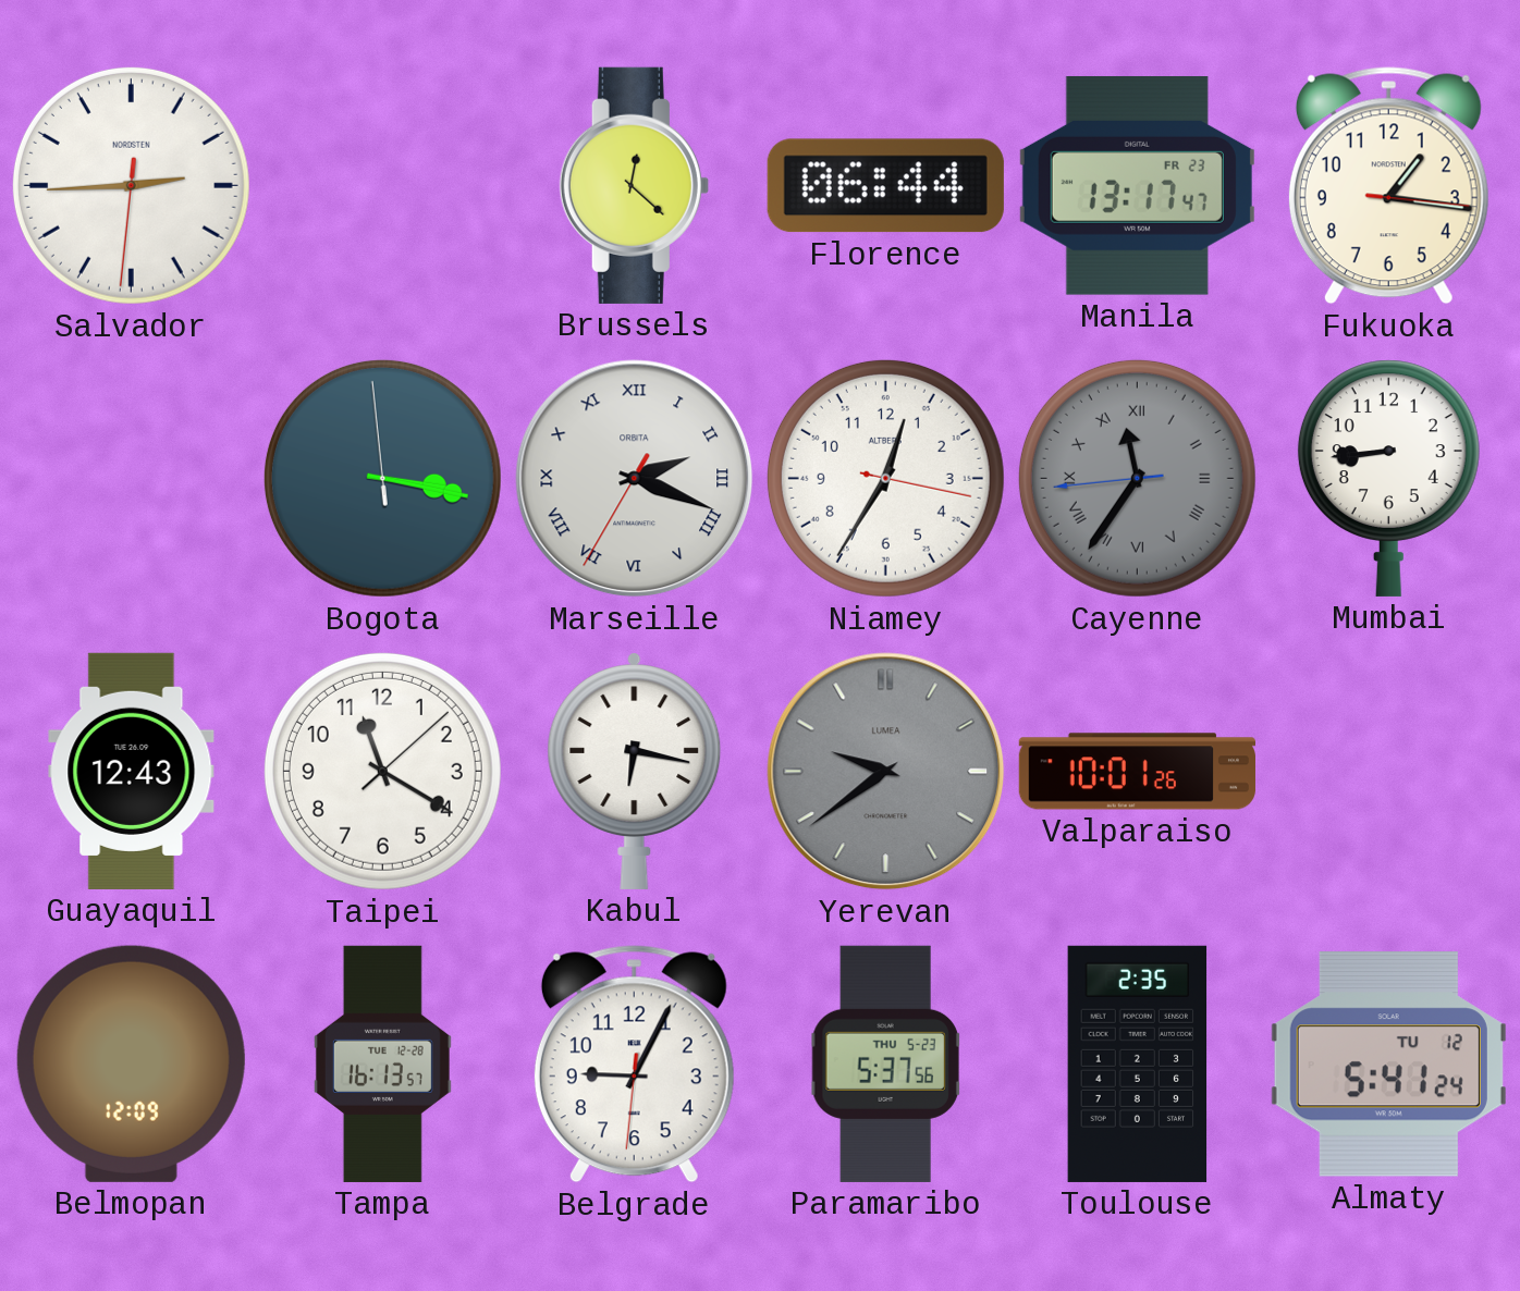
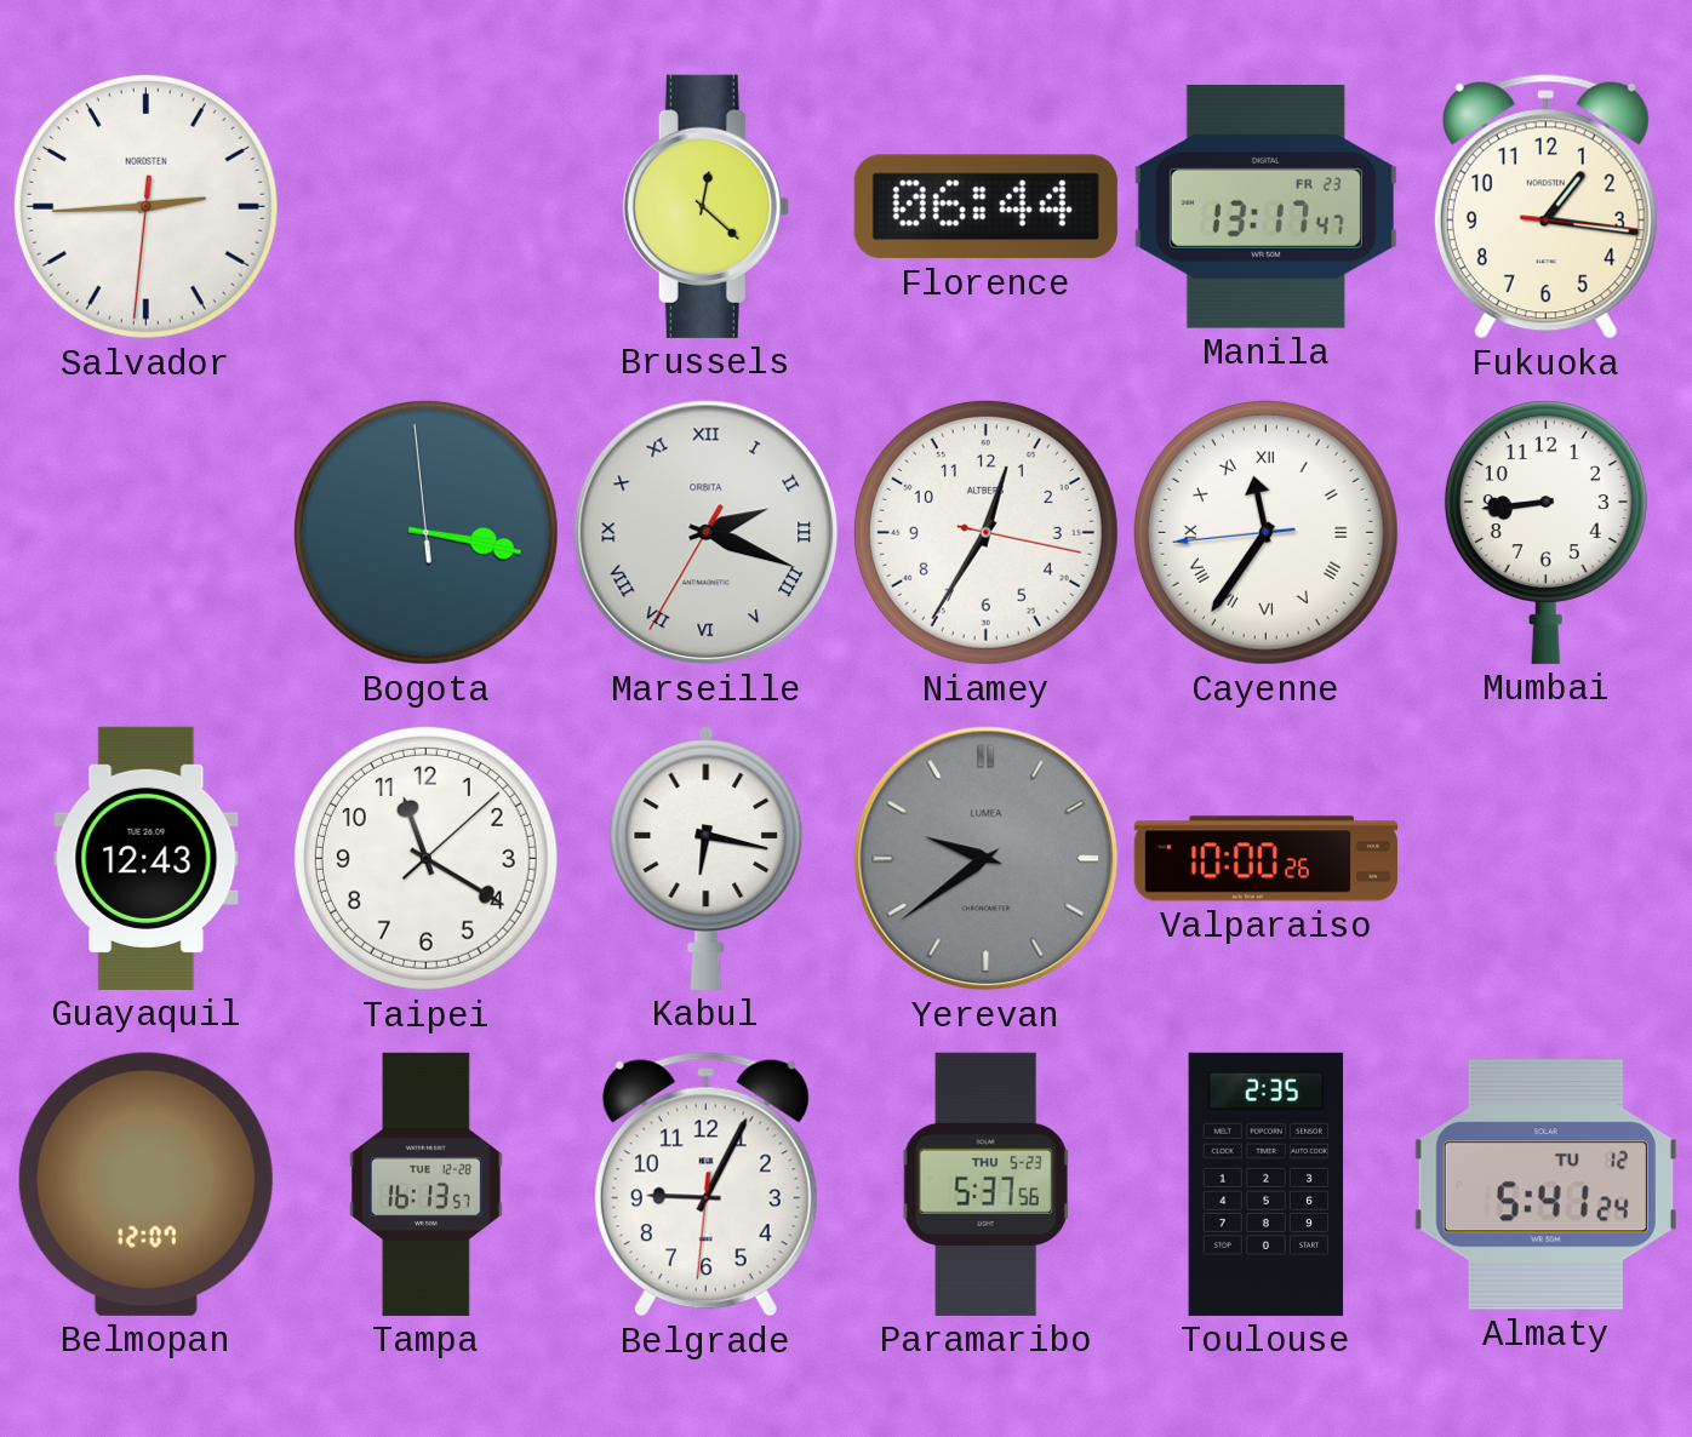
Cayenne dial: grey -> white
Valparaiso: 10:01 -> 10:00
Belmopan: 12:09 -> 12:07
